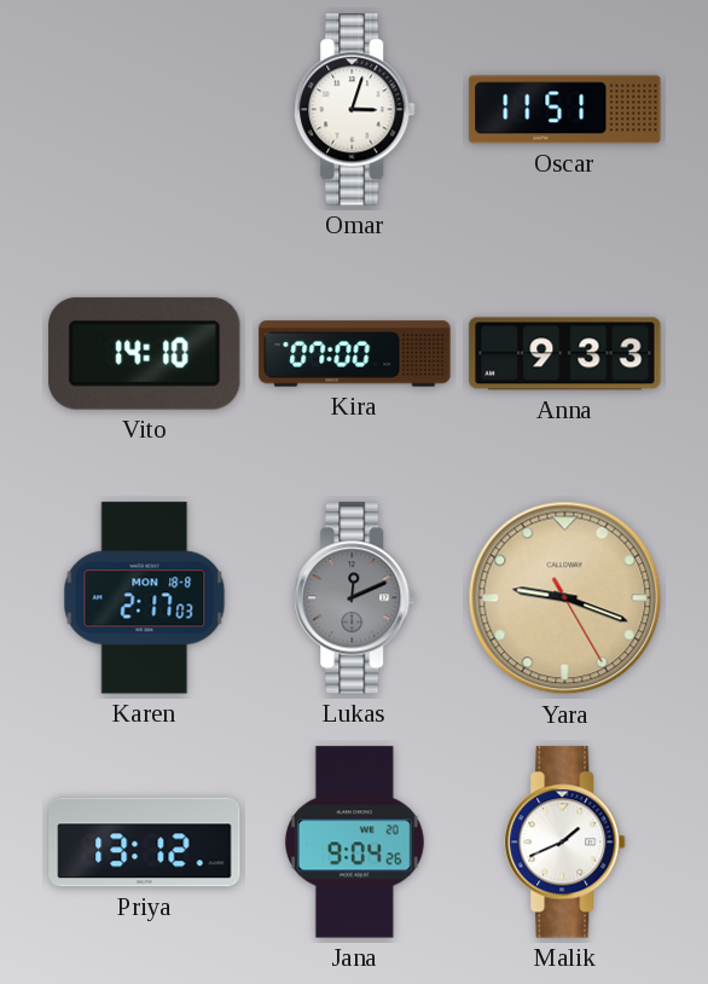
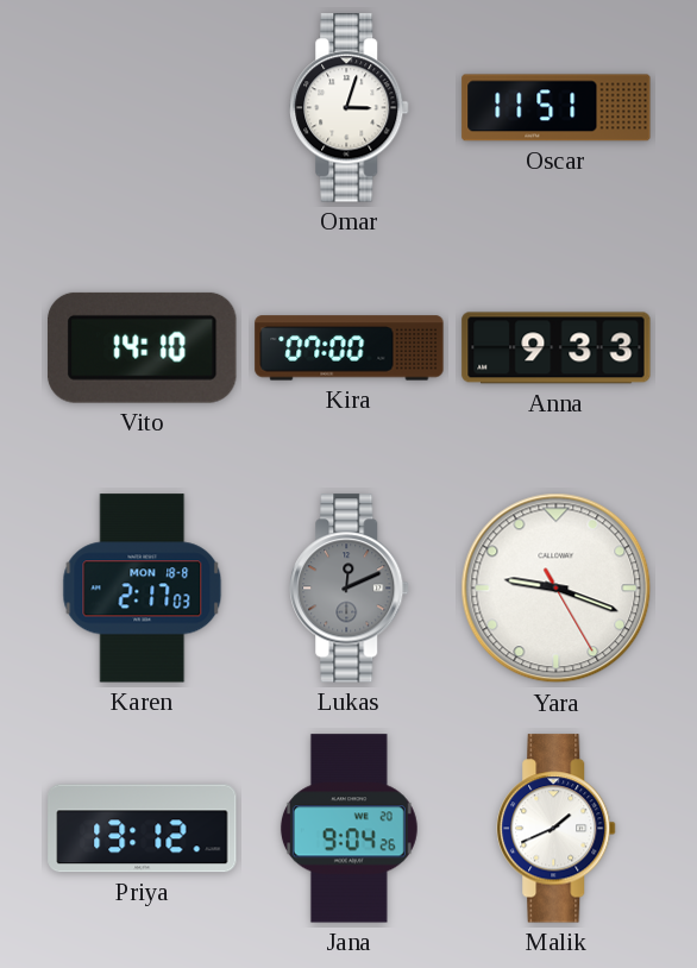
Yara dial: champagne -> white
